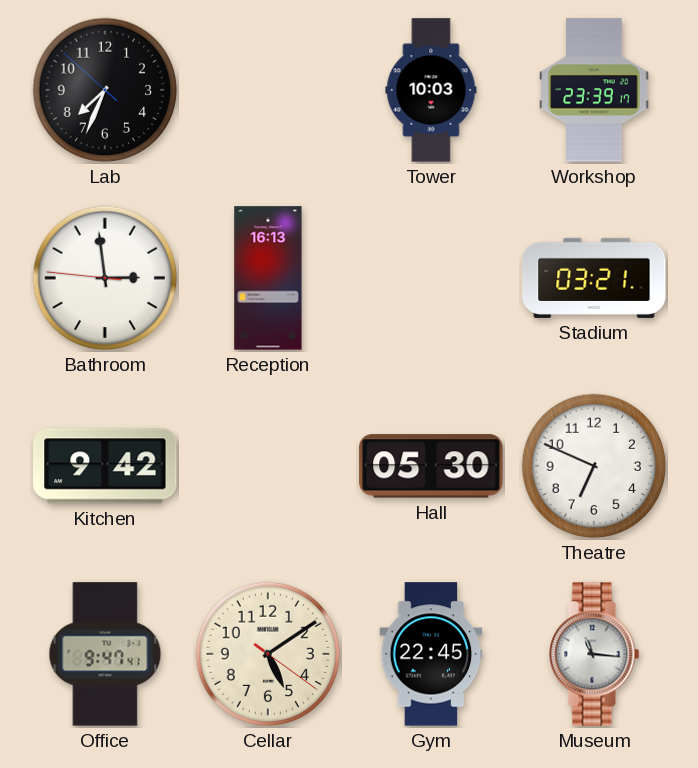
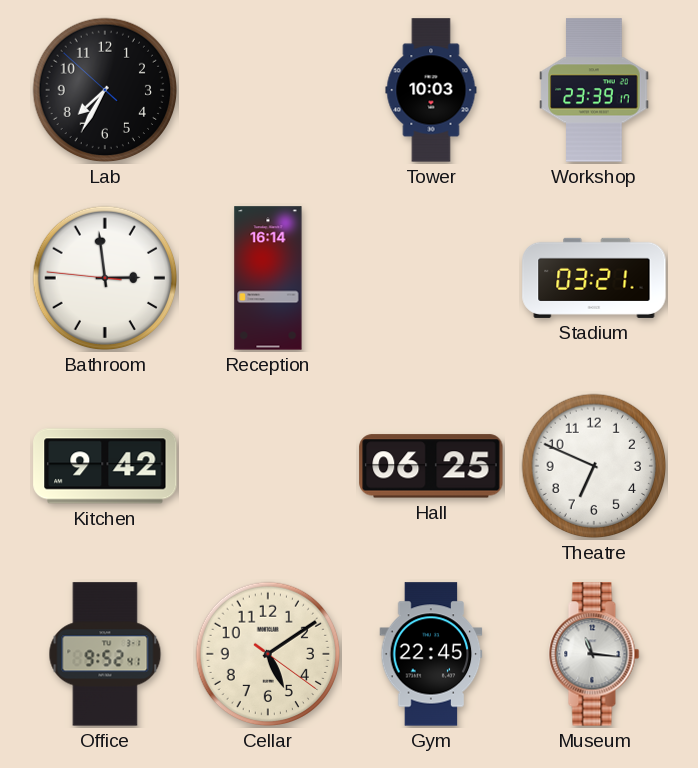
Lab: 7:33 -> 7:34
Reception: 16:13 -> 16:14
Hall: 05:30 -> 06:25
Office: 9:47 -> 9:52
